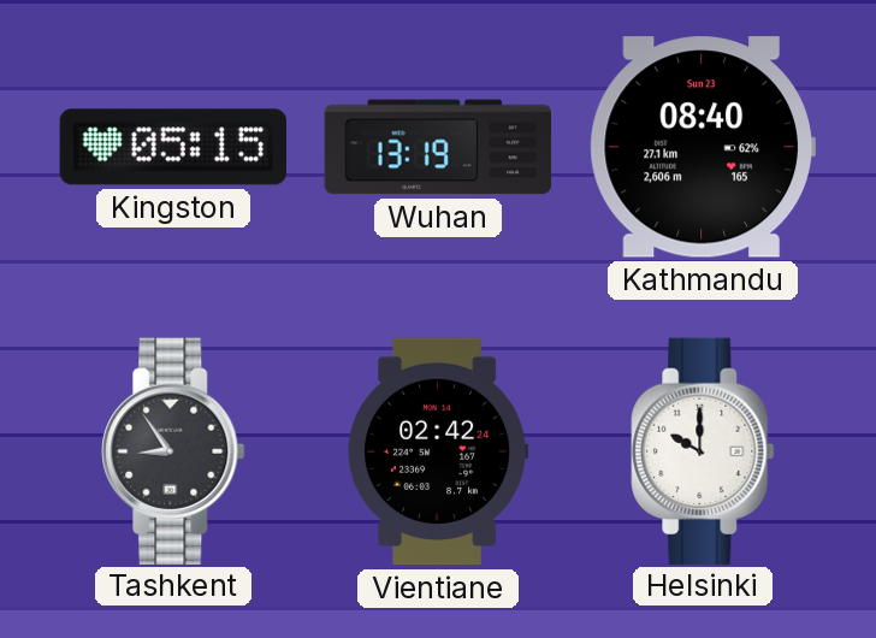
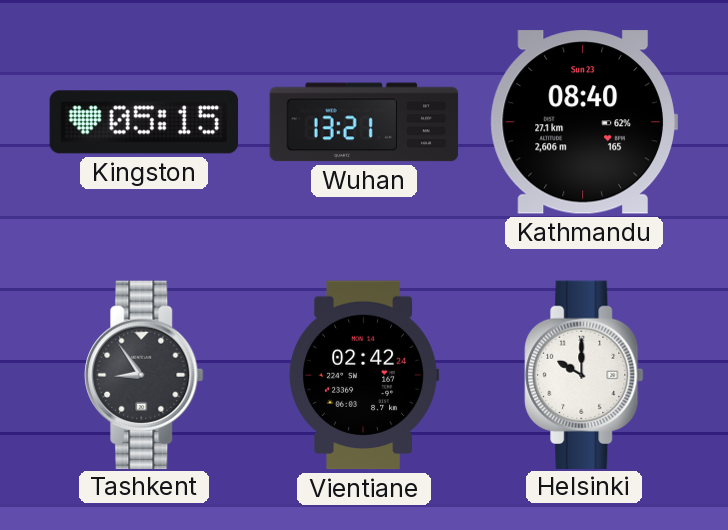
Wuhan: 13:19 -> 13:21
